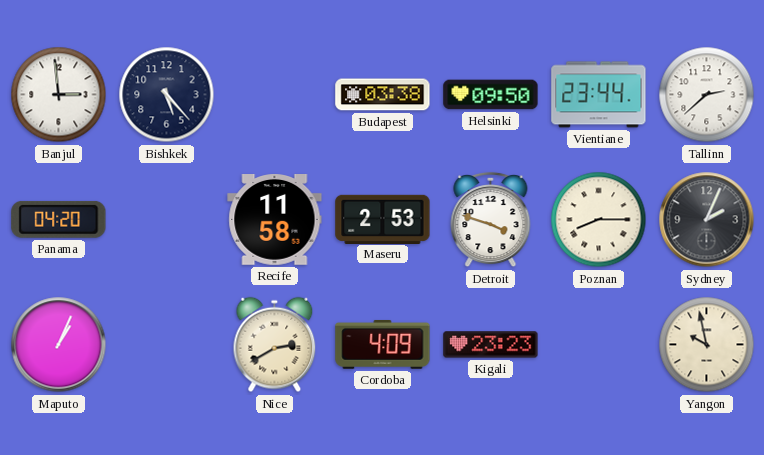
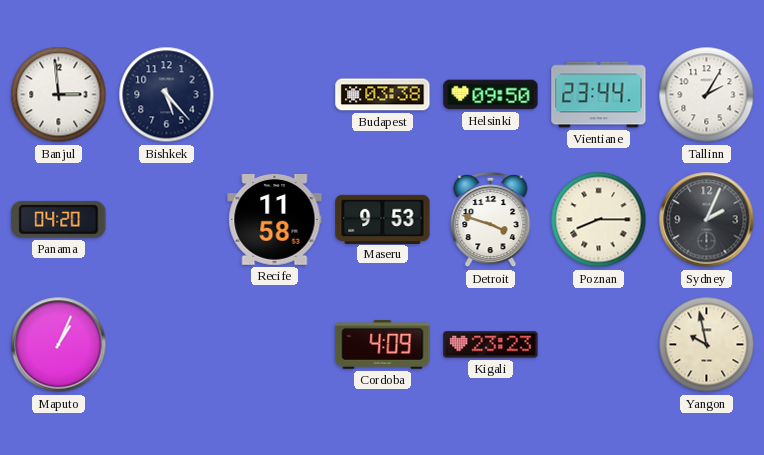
Tallinn: 2:38 -> 2:05
Maseru: 2:53 -> 9:53
Nice: 2:40 -> none
